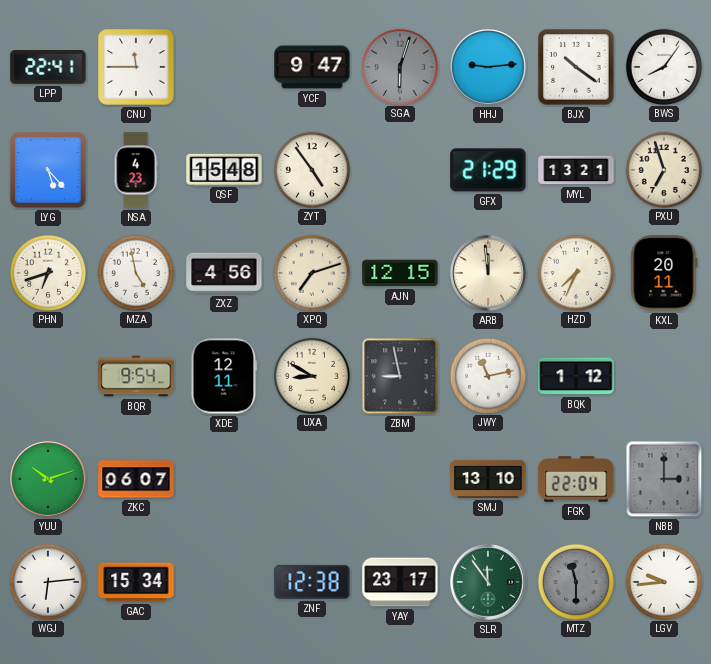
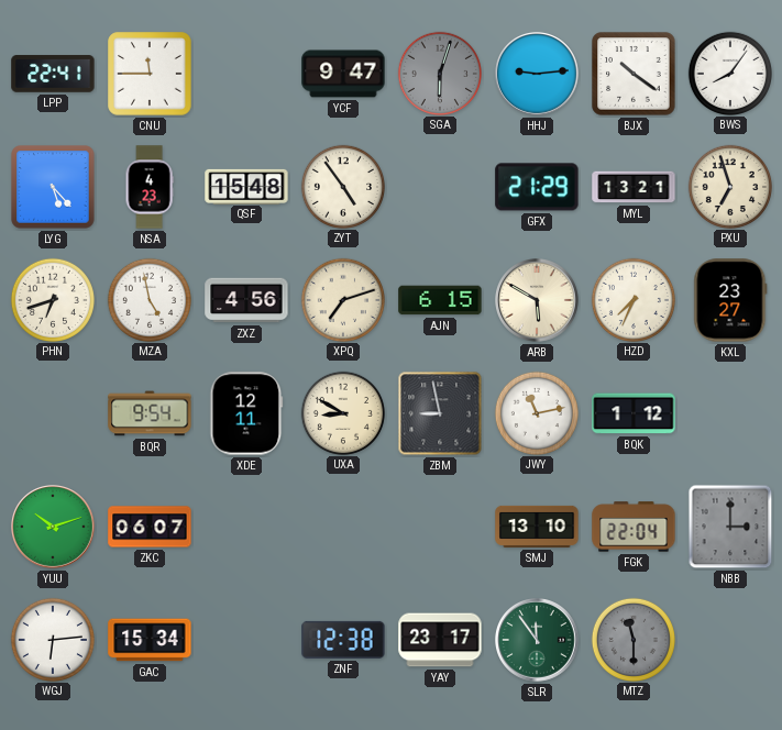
AJN: 12:15 -> 6:15
ARB: 11:59 -> 5:50
KXL: 20:11 -> 23:27
LGV: 9:44 -> none
